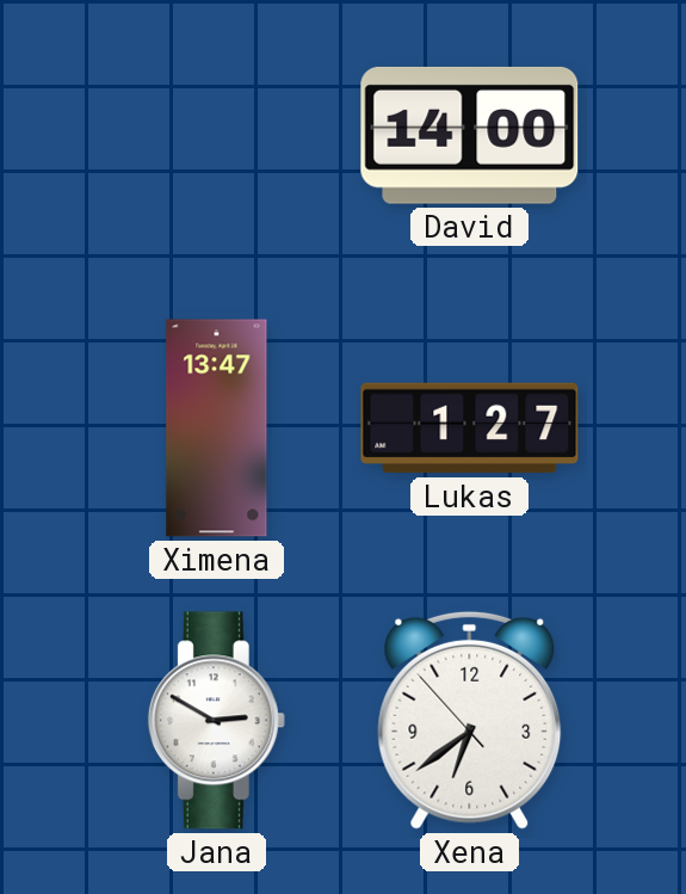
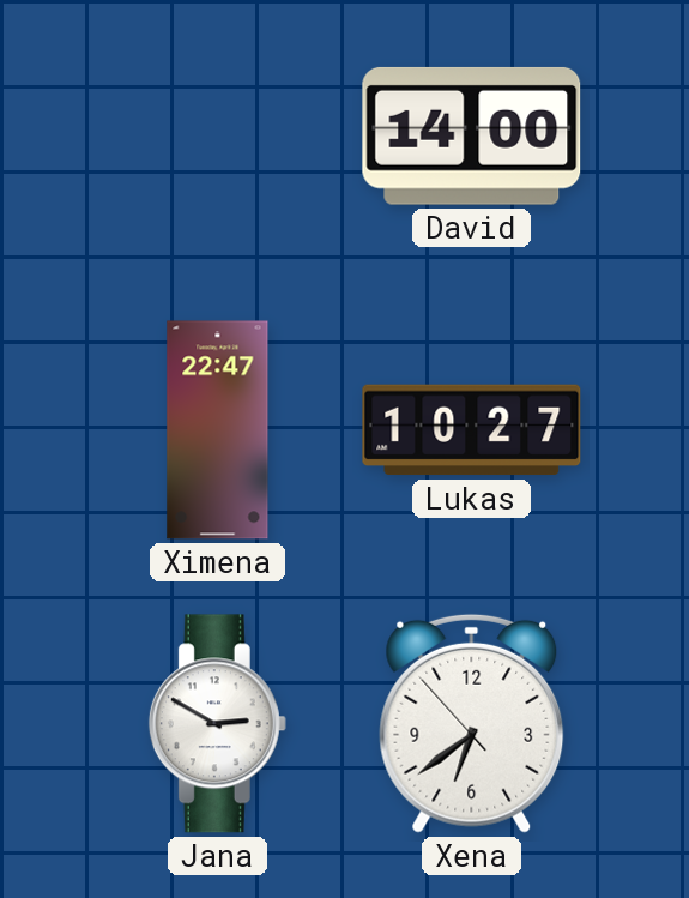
Ximena: 13:47 -> 22:47
Lukas: 1:27 -> 10:27
